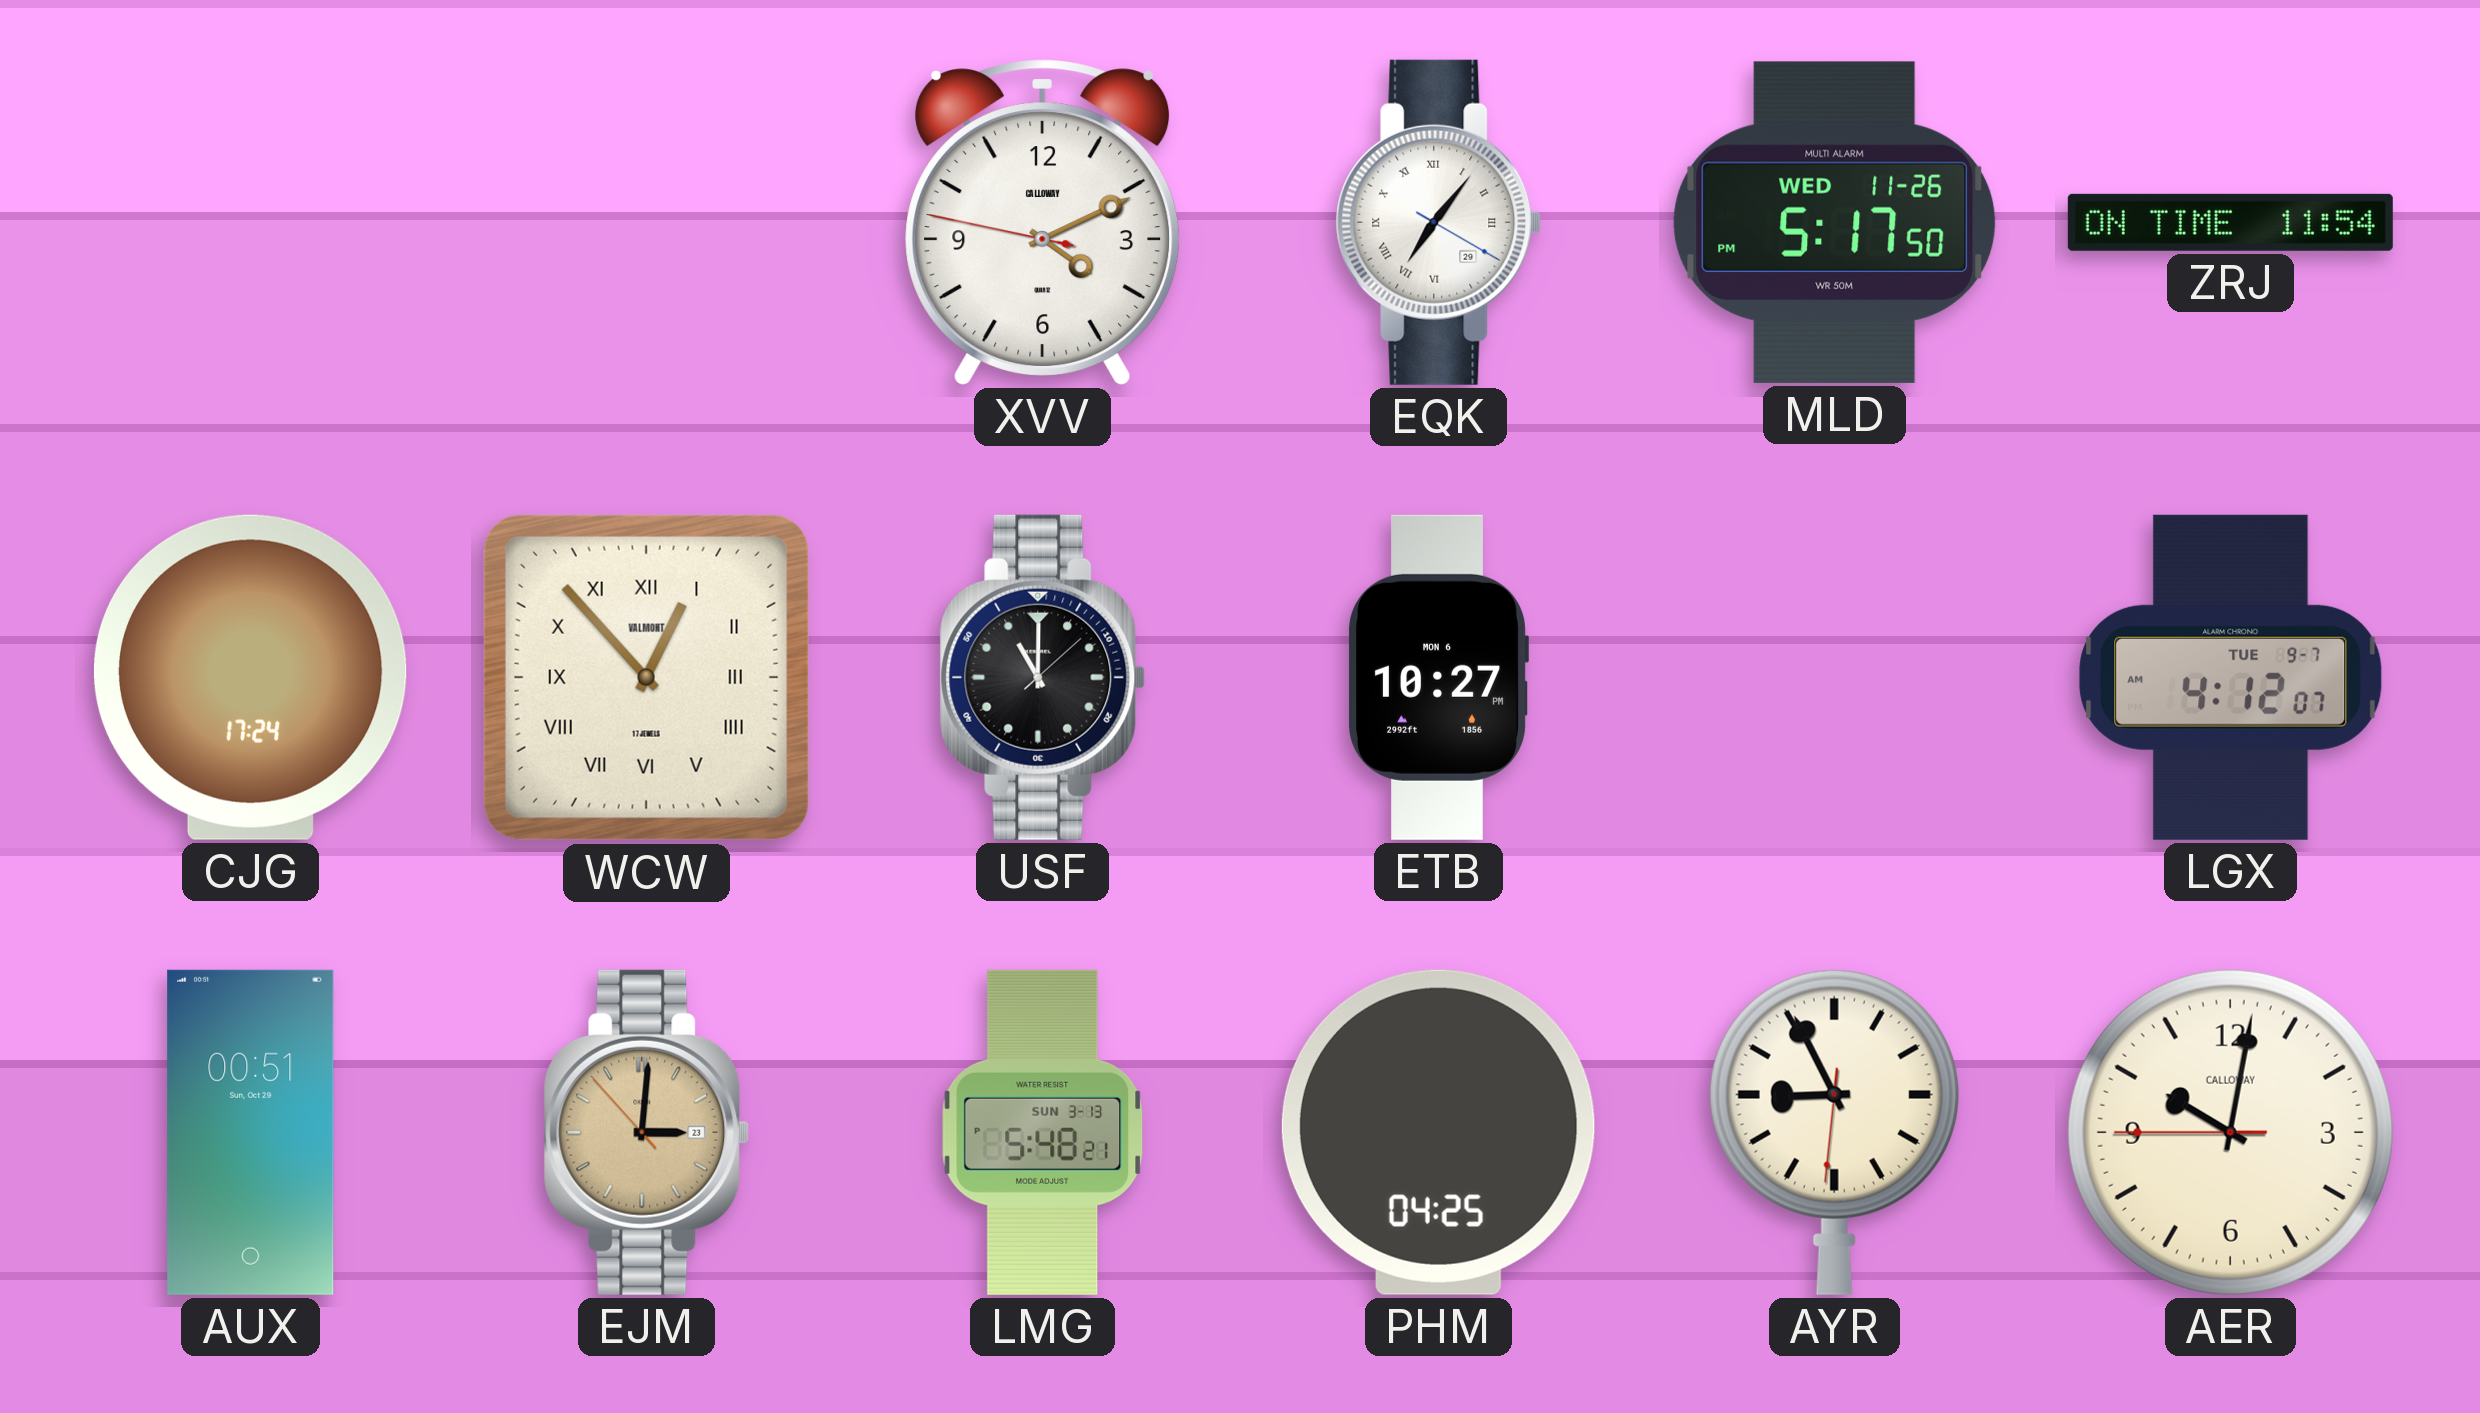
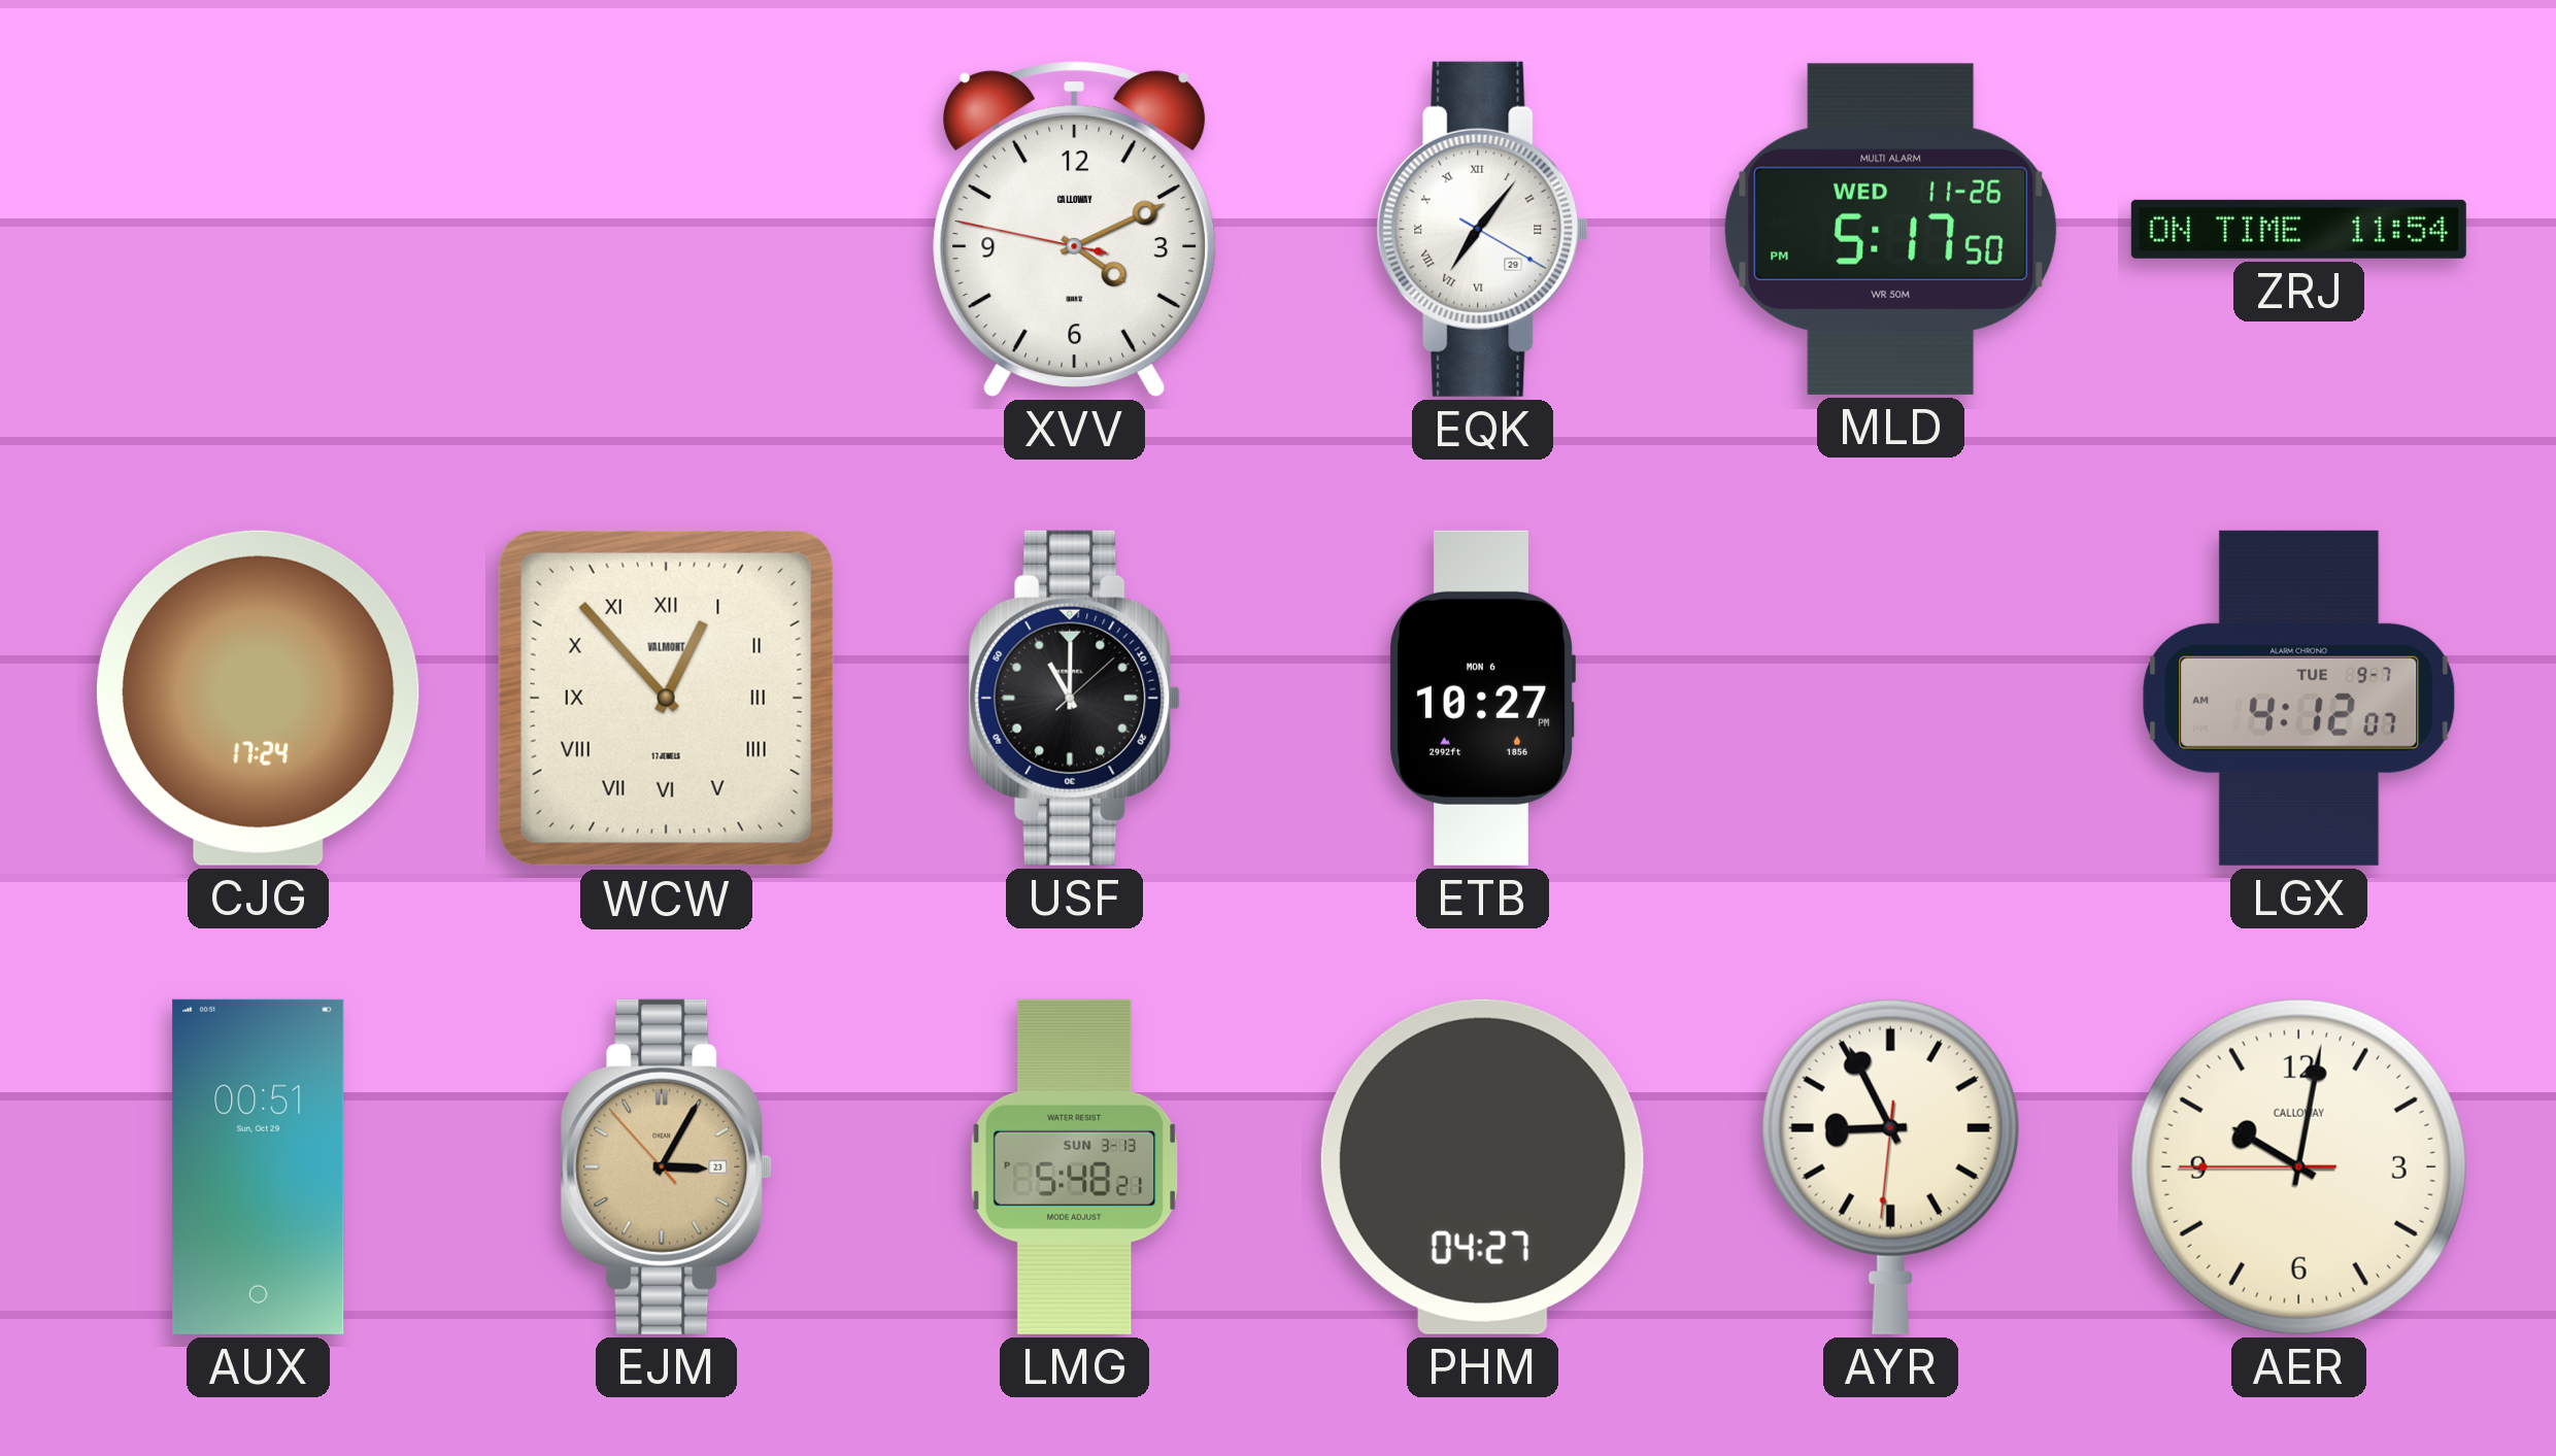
EJM: 3:00 -> 3:04
PHM: 04:25 -> 04:27
